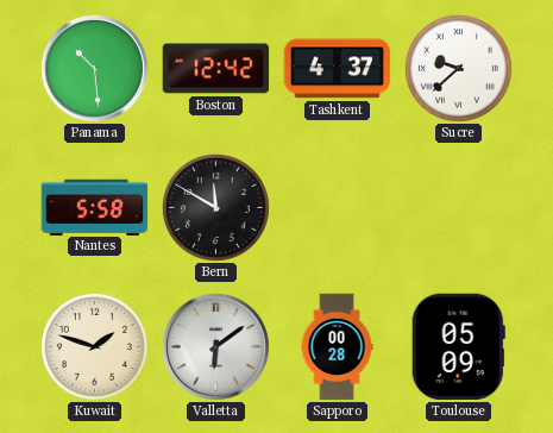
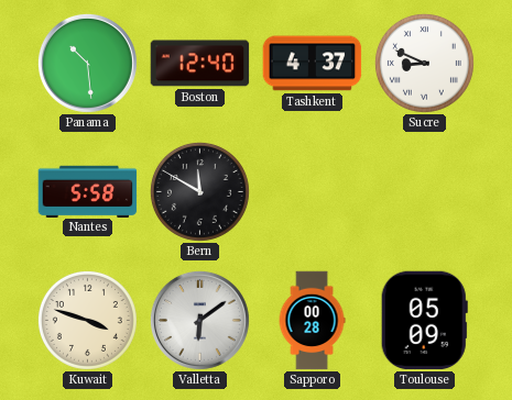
Boston: 12:42 -> 12:40
Sucre: 9:38 -> 8:49
Kuwait: 1:48 -> 3:48
